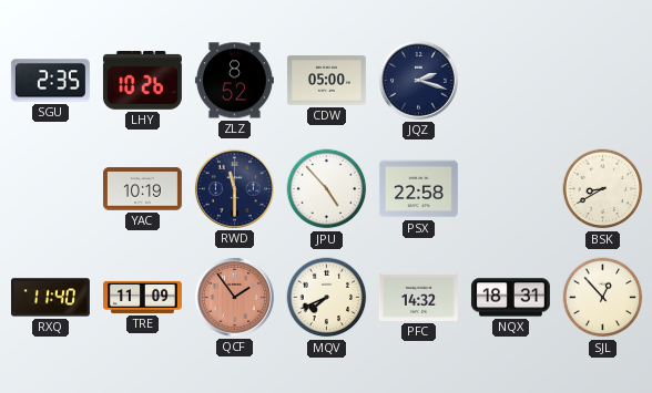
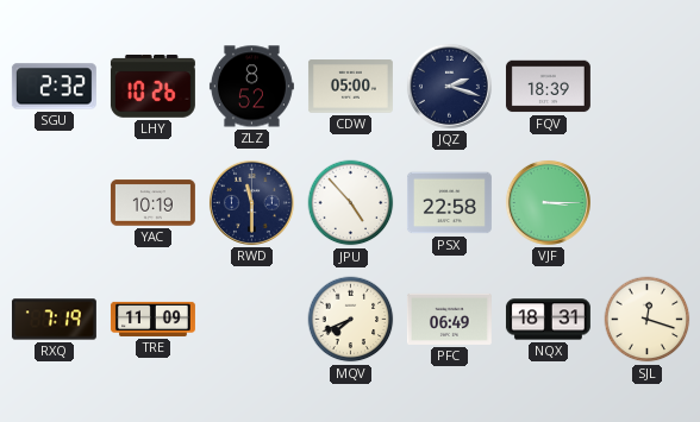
SGU: 2:35 -> 2:32
FQV: none -> 18:39
VJF: none -> 3:15
BSK: 8:40 -> none
RXQ: 11:40 -> 7:19
QCF: 1:54 -> none
PFC: 14:32 -> 06:49
SJL: 12:53 -> 12:18
